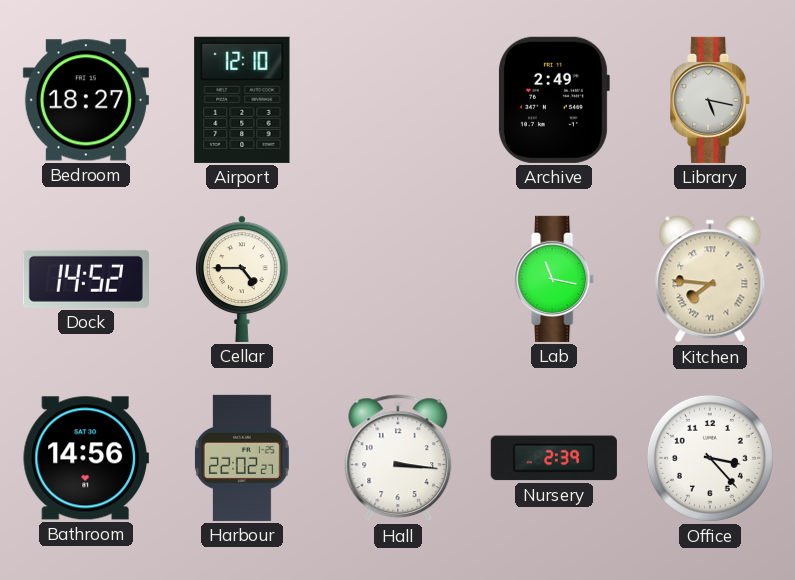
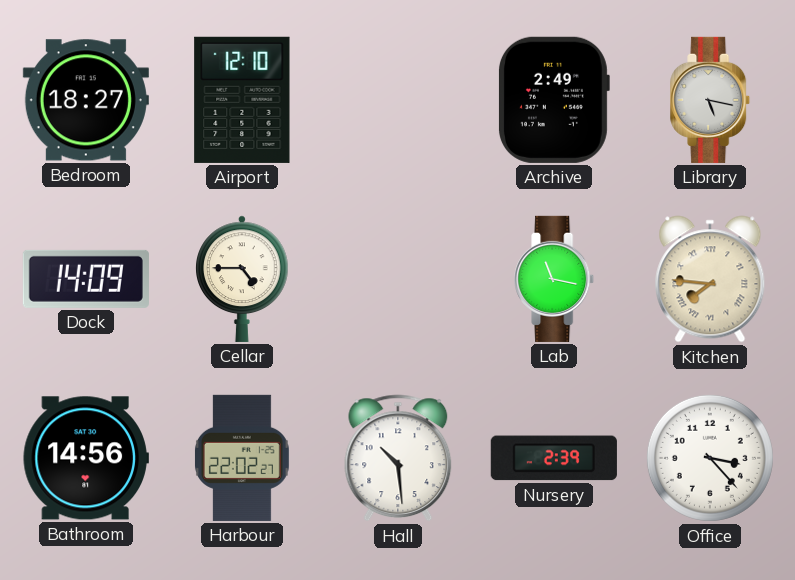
Dock: 14:52 -> 14:09
Hall: 3:16 -> 10:29
